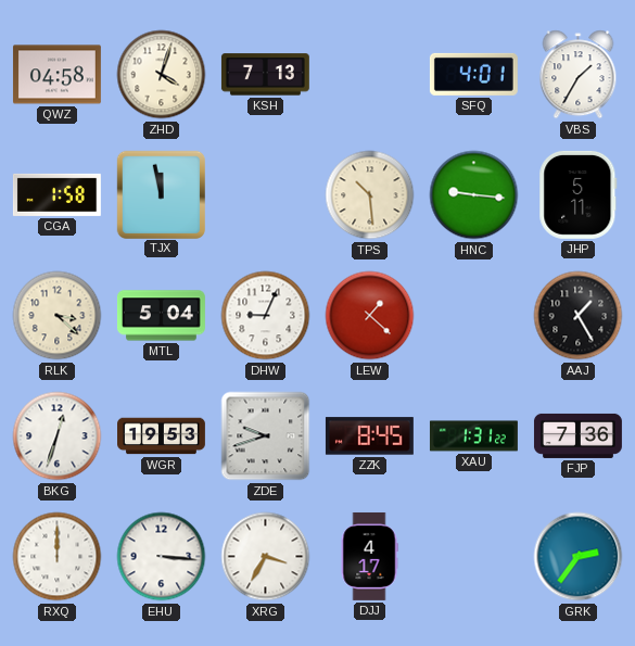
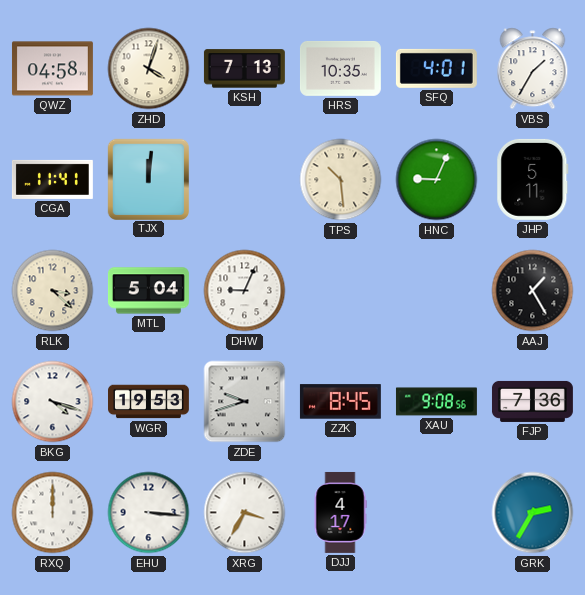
HRS: none -> 10:35
CGA: 1:58 -> 11:41
TJX: 11:58 -> 12:01
HNC: 9:16 -> 9:04
LEW: 1:22 -> none
BKG: 12:33 -> 4:18
XAU: 1:31 -> 9:08
GRK: 2:36 -> 2:35
